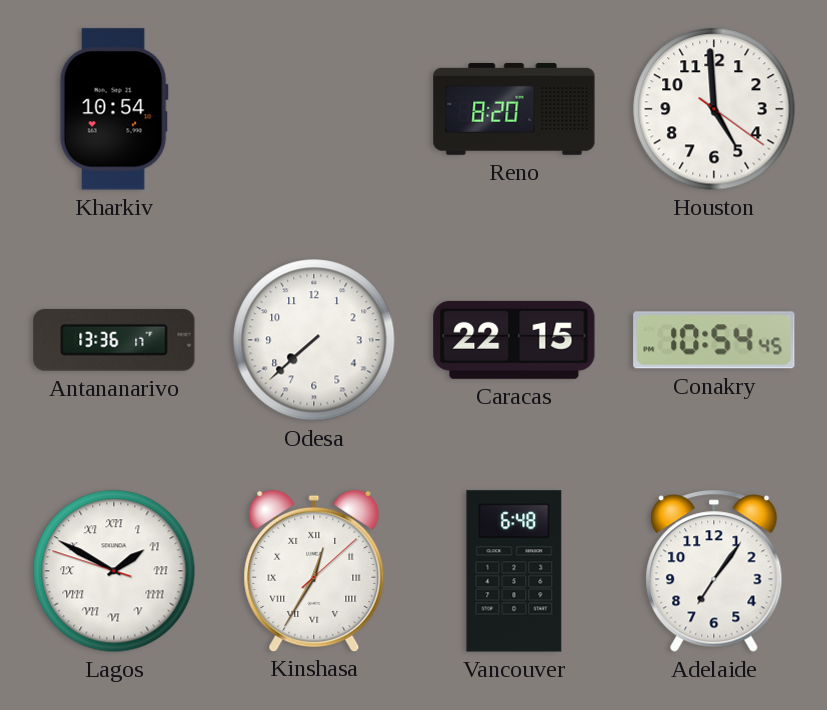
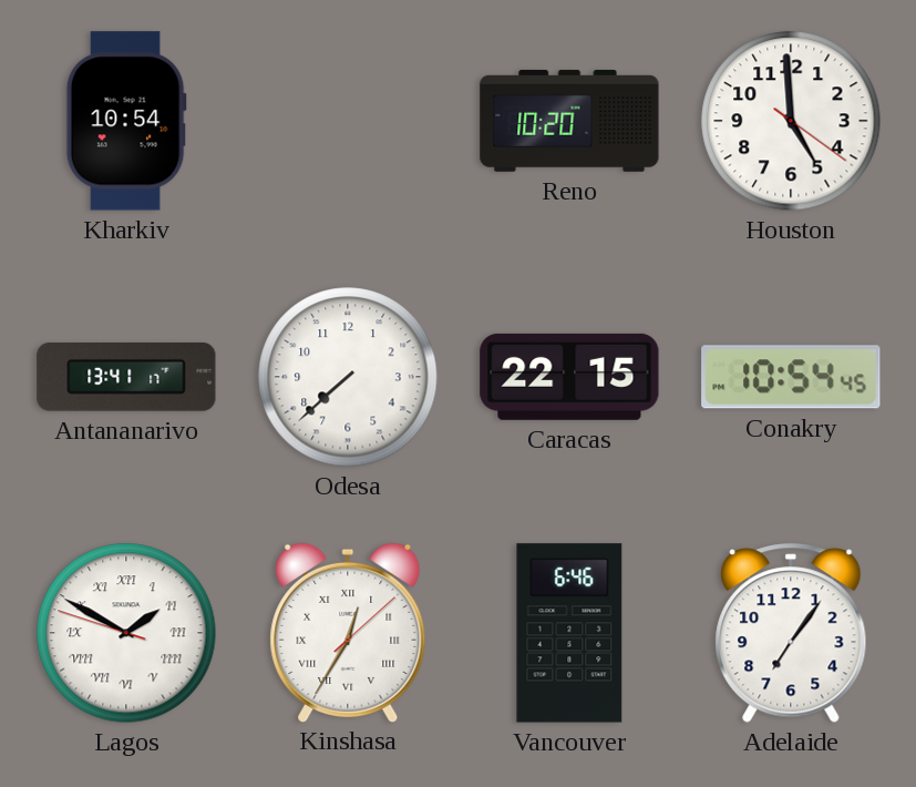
Reno: 8:20 -> 10:20
Antananarivo: 13:36 -> 13:41
Vancouver: 6:48 -> 6:46
